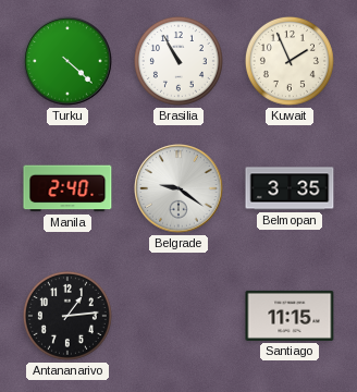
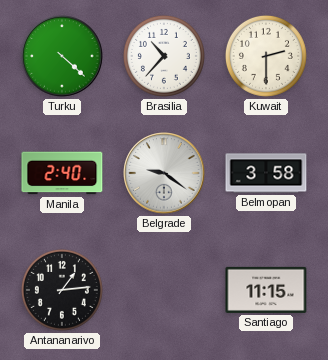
Brasilia: 10:55 -> 10:37
Kuwait: 1:56 -> 2:30
Belmopan: 3:35 -> 3:58
